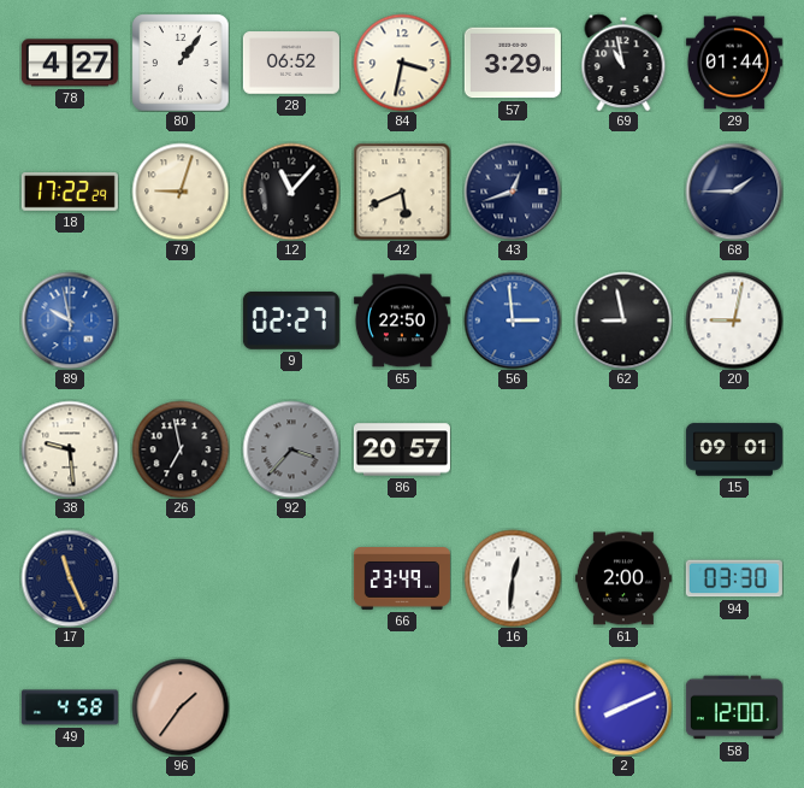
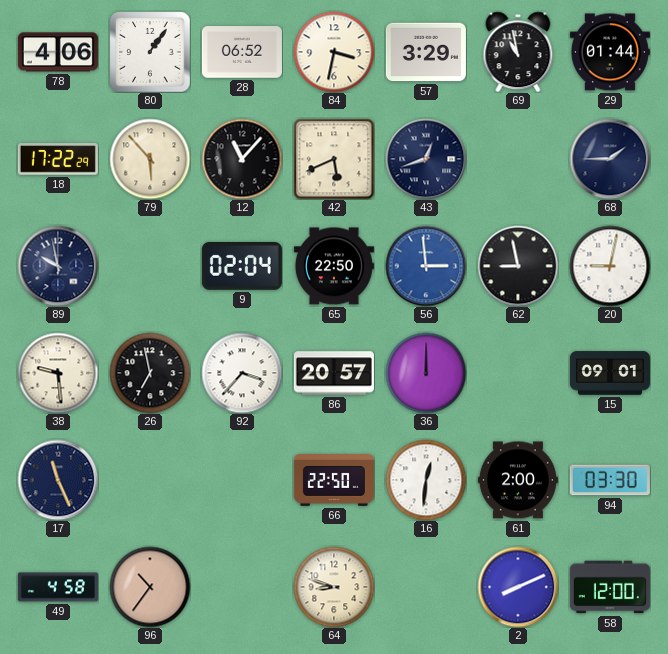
78: 4:27 -> 4:06
79: 9:03 -> 5:53
89 dial: blue -> navy
9: 02:27 -> 02:04
92 dial: grey -> white
36: none -> 12:00
66: 23:49 -> 22:50
96: 1:36 -> 10:36
64: none -> 8:48
